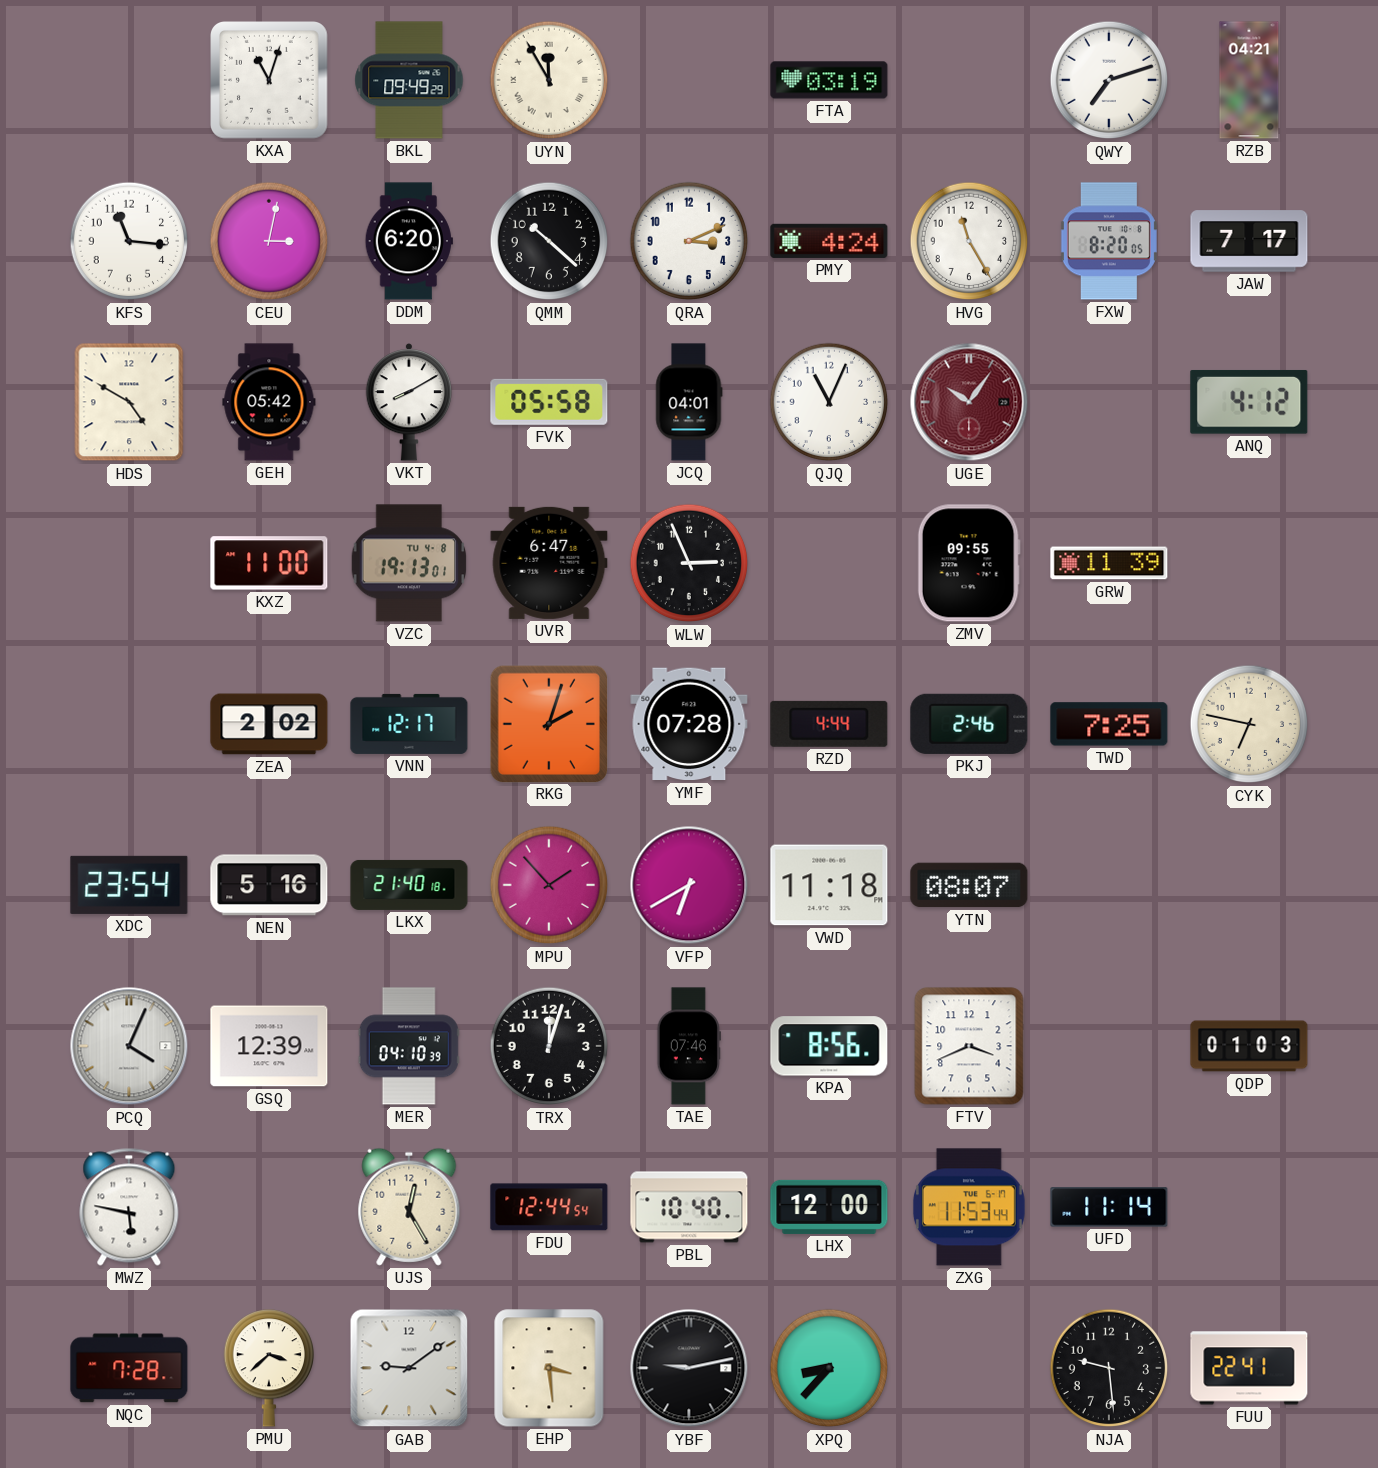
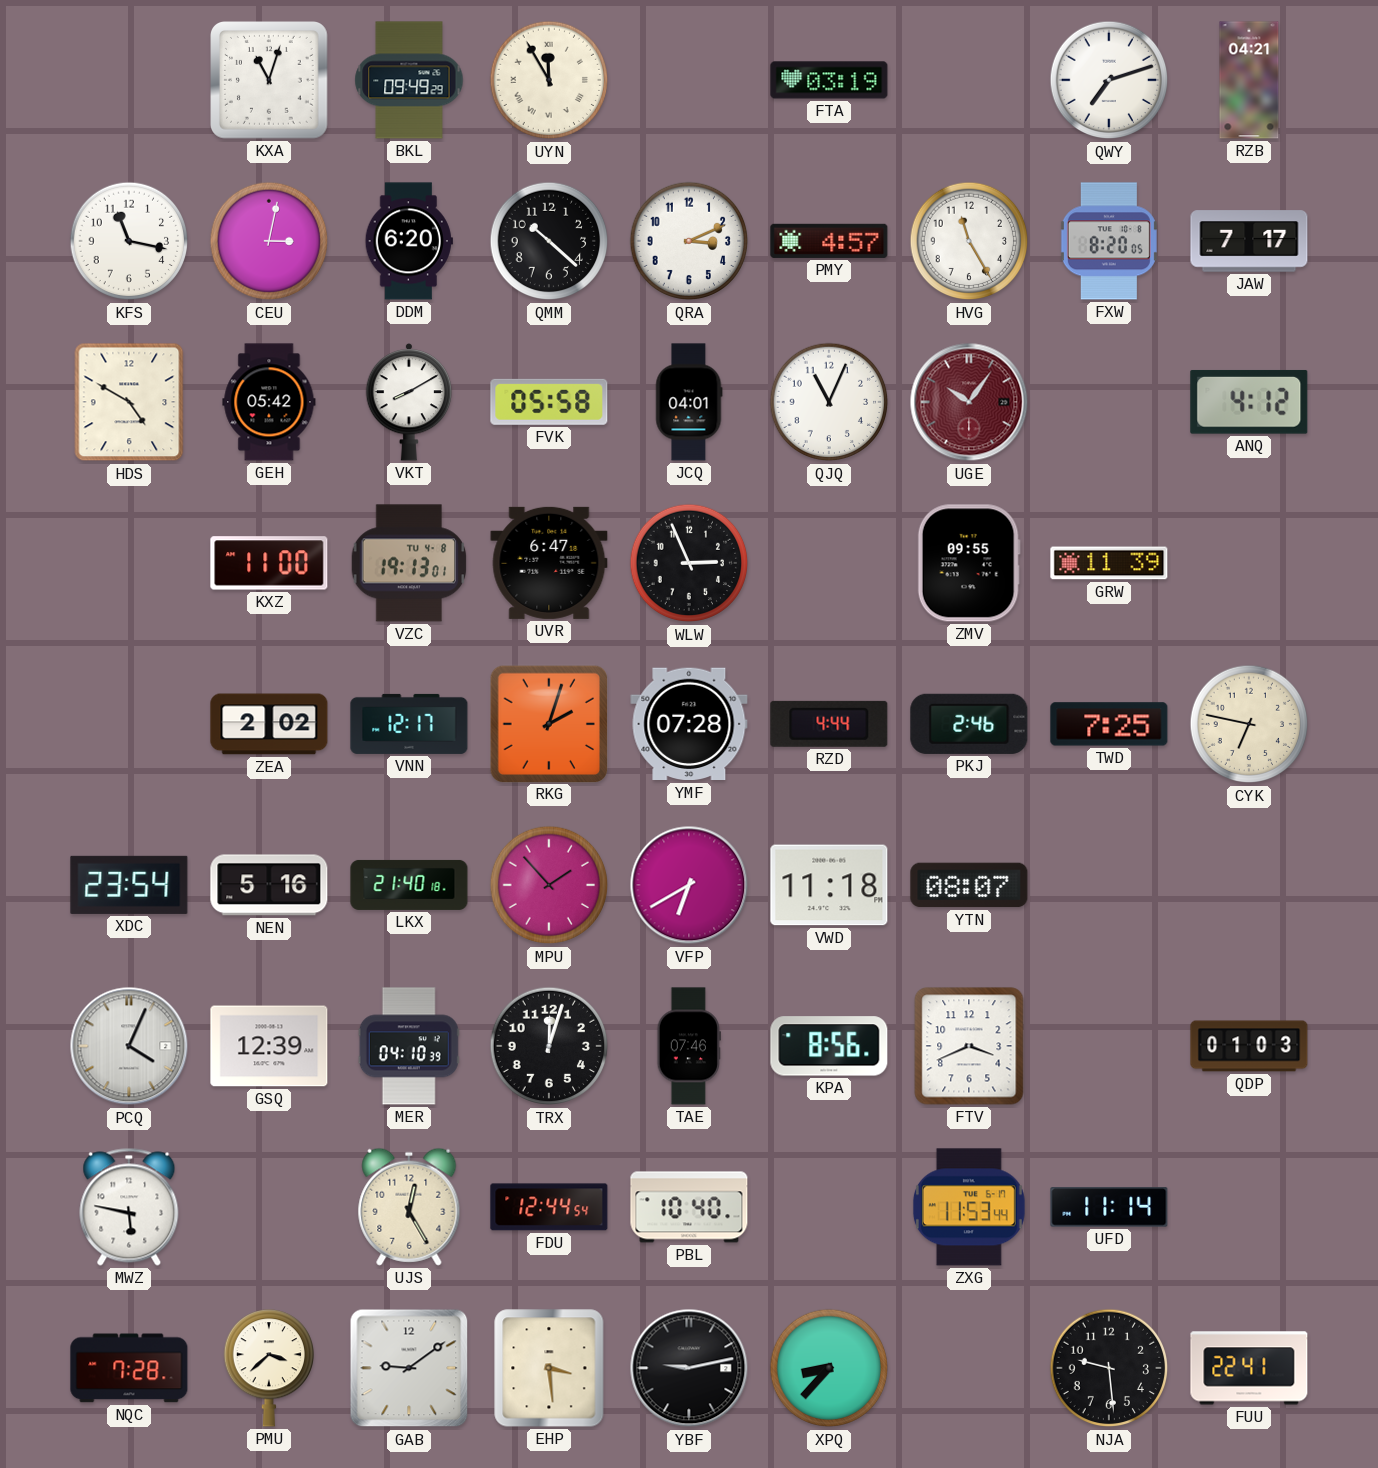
KFS: 11:16 -> 11:17
PMY: 4:24 -> 4:57
LHX: 12:00 -> none
